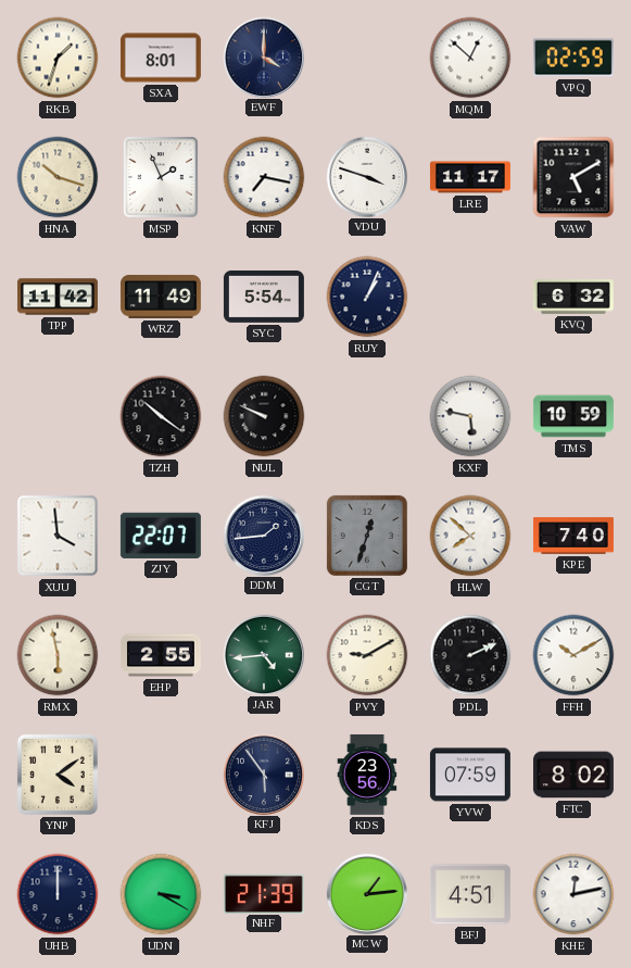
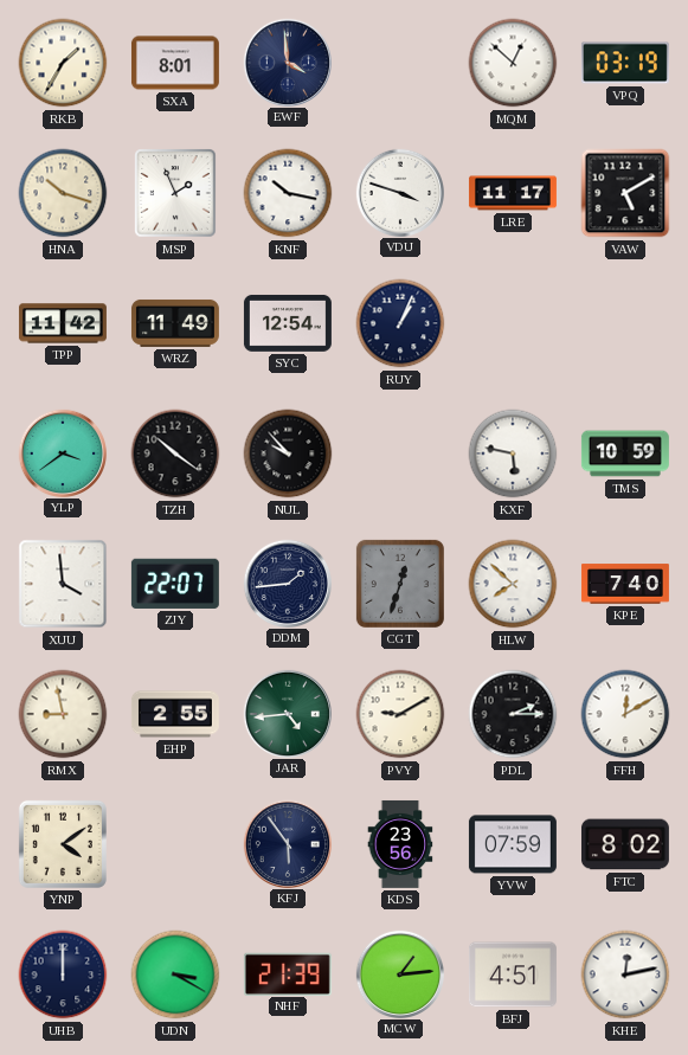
RKB: 1:33 -> 1:35
EWF: 4:00 -> 3:59
VPQ: 02:59 -> 03:19
KNF: 7:17 -> 10:17
SYC: 5:54 -> 12:54
KVQ: 6:32 -> none
YLP: none -> 3:39
NUL: 9:49 -> 9:53
RMX: 5:58 -> 8:58
PDL: 2:11 -> 2:15
FFH: 10:10 -> 12:10
